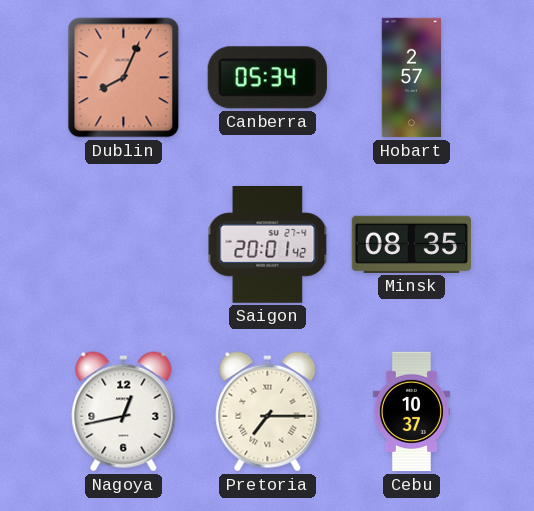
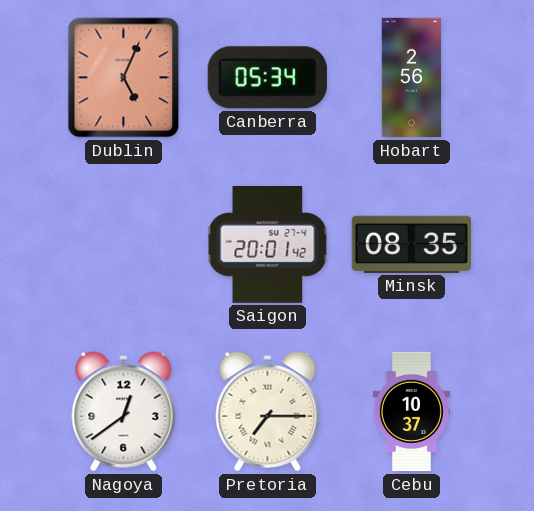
Dublin: 8:04 -> 5:04
Hobart: 2:57 -> 2:56
Nagoya: 12:43 -> 12:39
